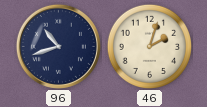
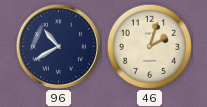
96: 10:42 -> 10:40
